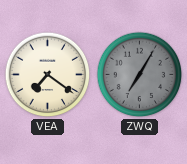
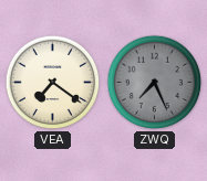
ZWQ: 7:05 -> 7:26
